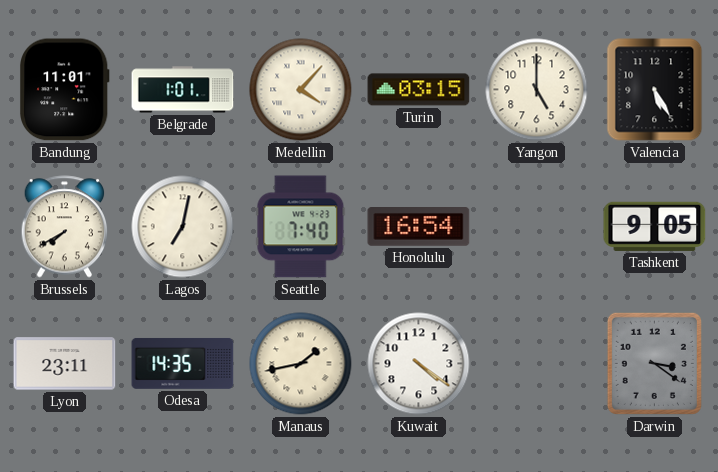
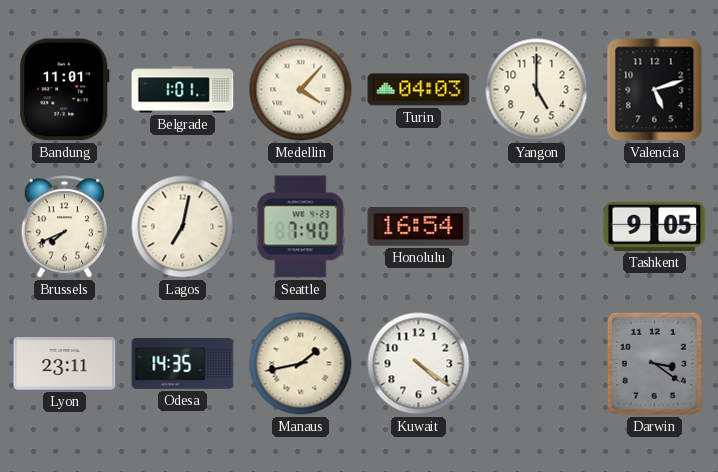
Turin: 03:15 -> 04:03
Valencia: 5:25 -> 5:12
Brussels: 7:40 -> 7:41
